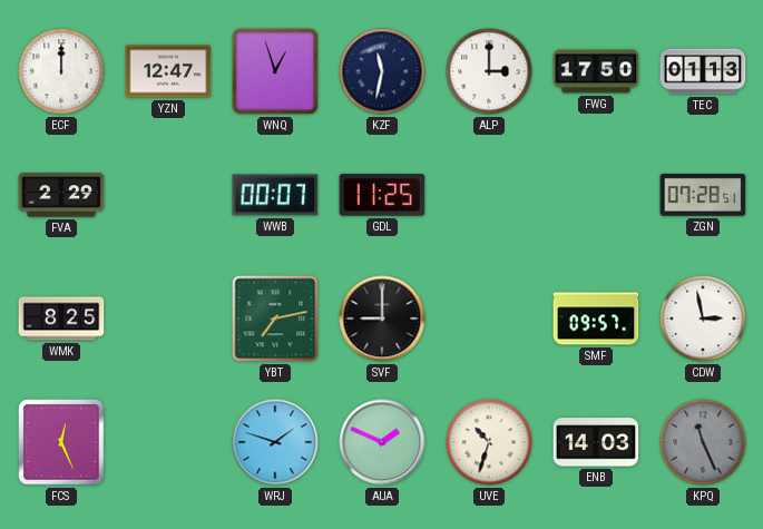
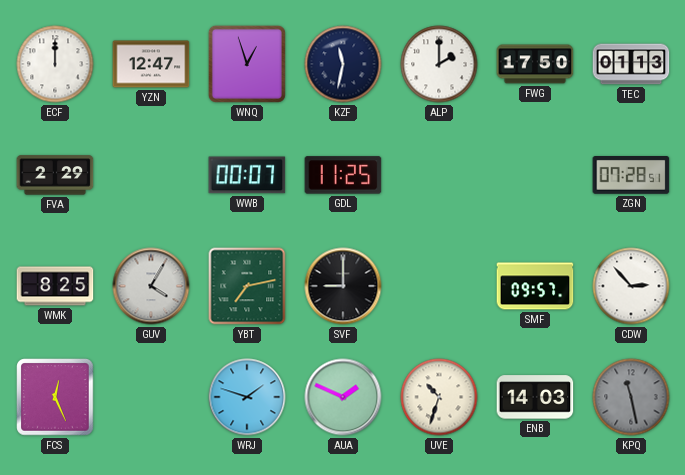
ALP: 3:00 -> 2:00
GUV: none -> 4:05
CDW: 2:58 -> 2:53
KPQ: 11:26 -> 11:28
